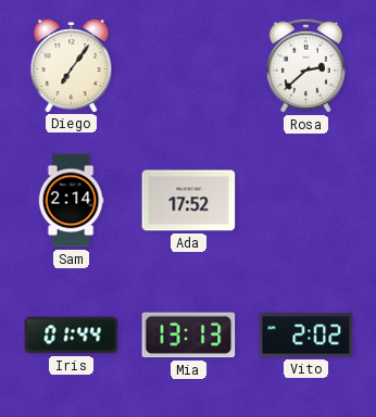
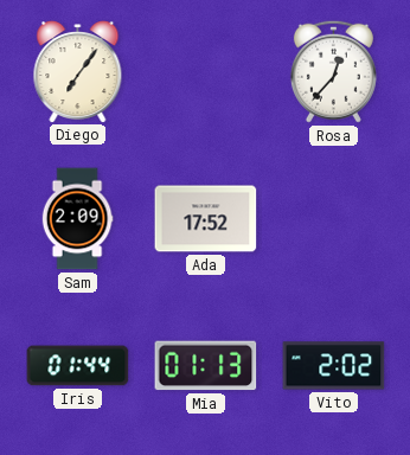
Rosa: 2:38 -> 12:37
Sam: 2:14 -> 2:09
Mia: 13:13 -> 01:13
